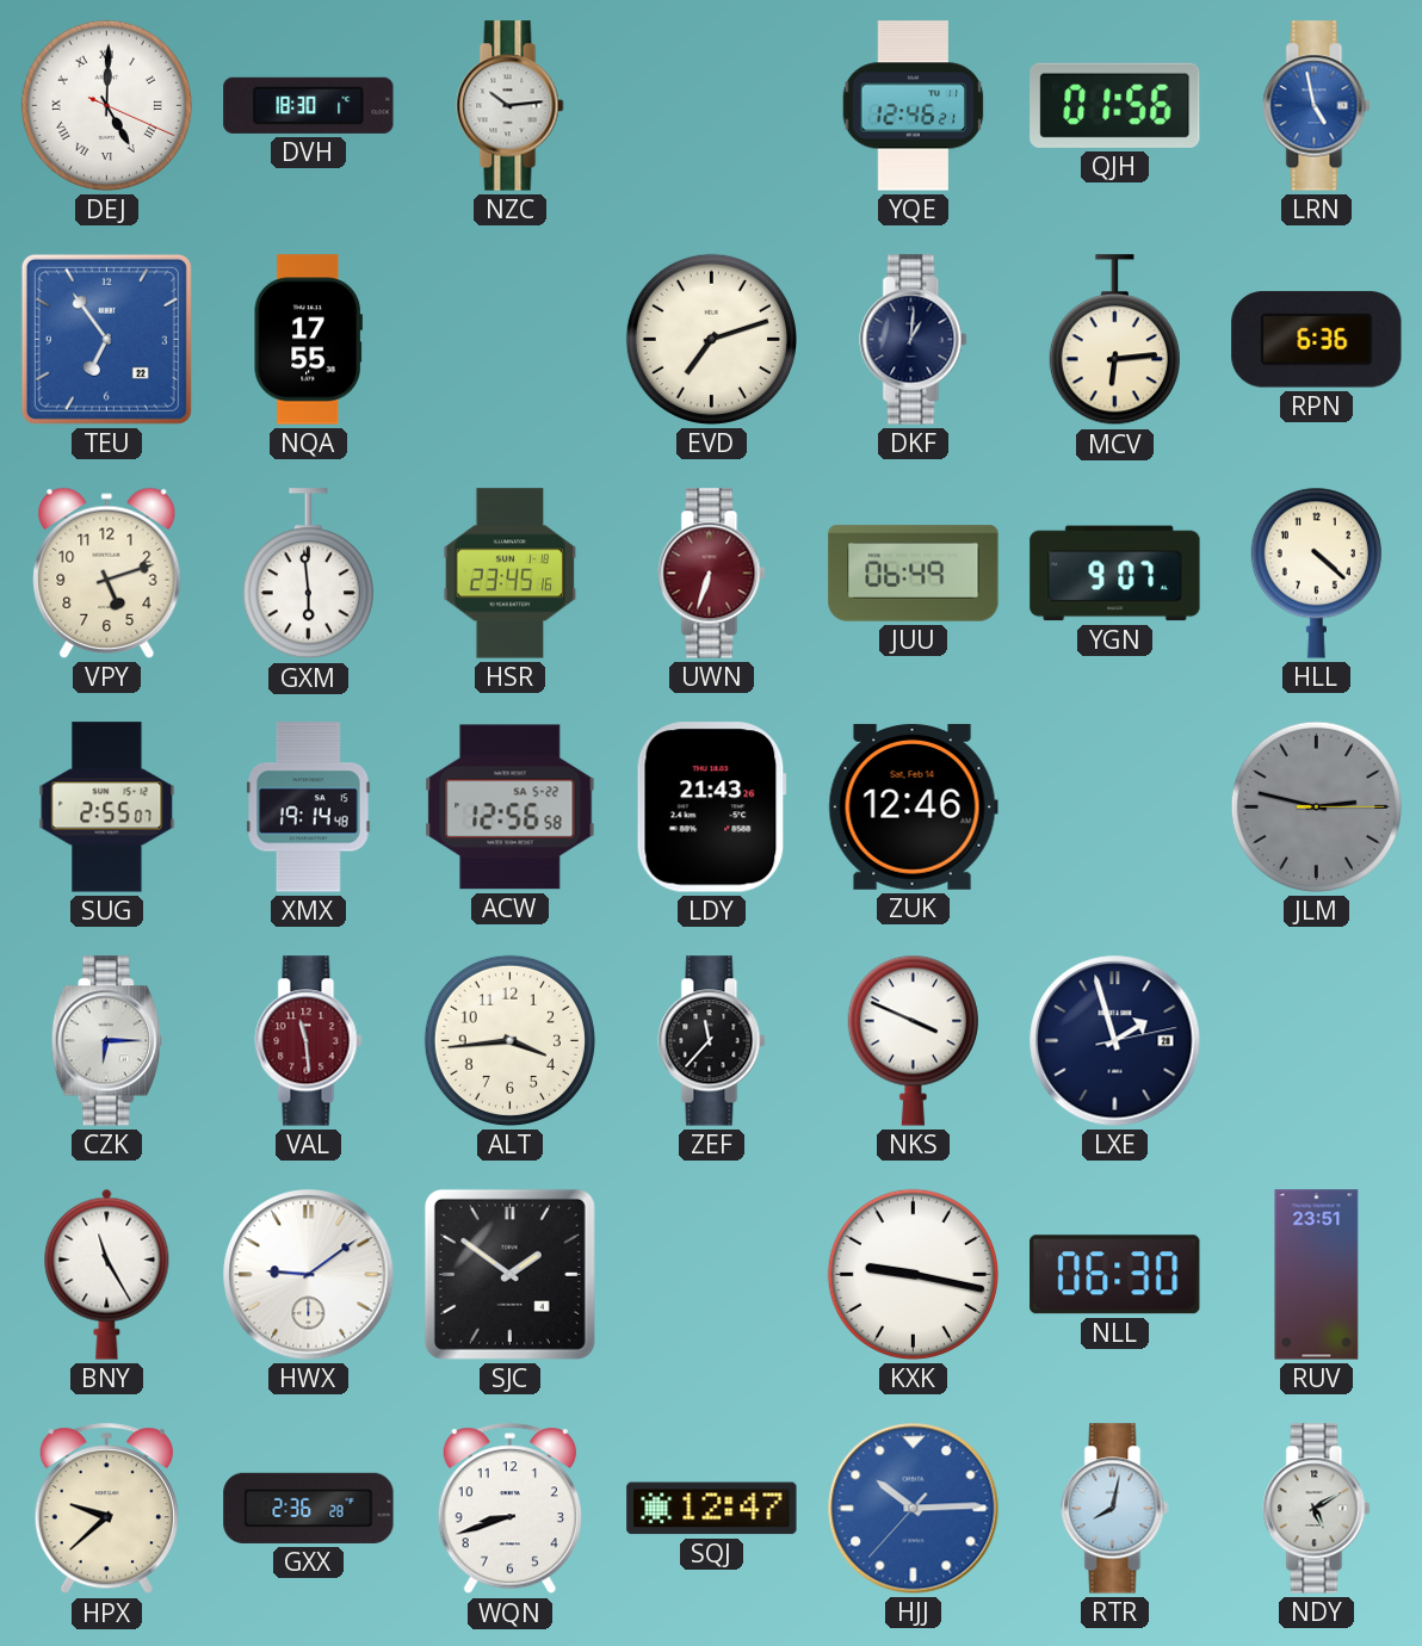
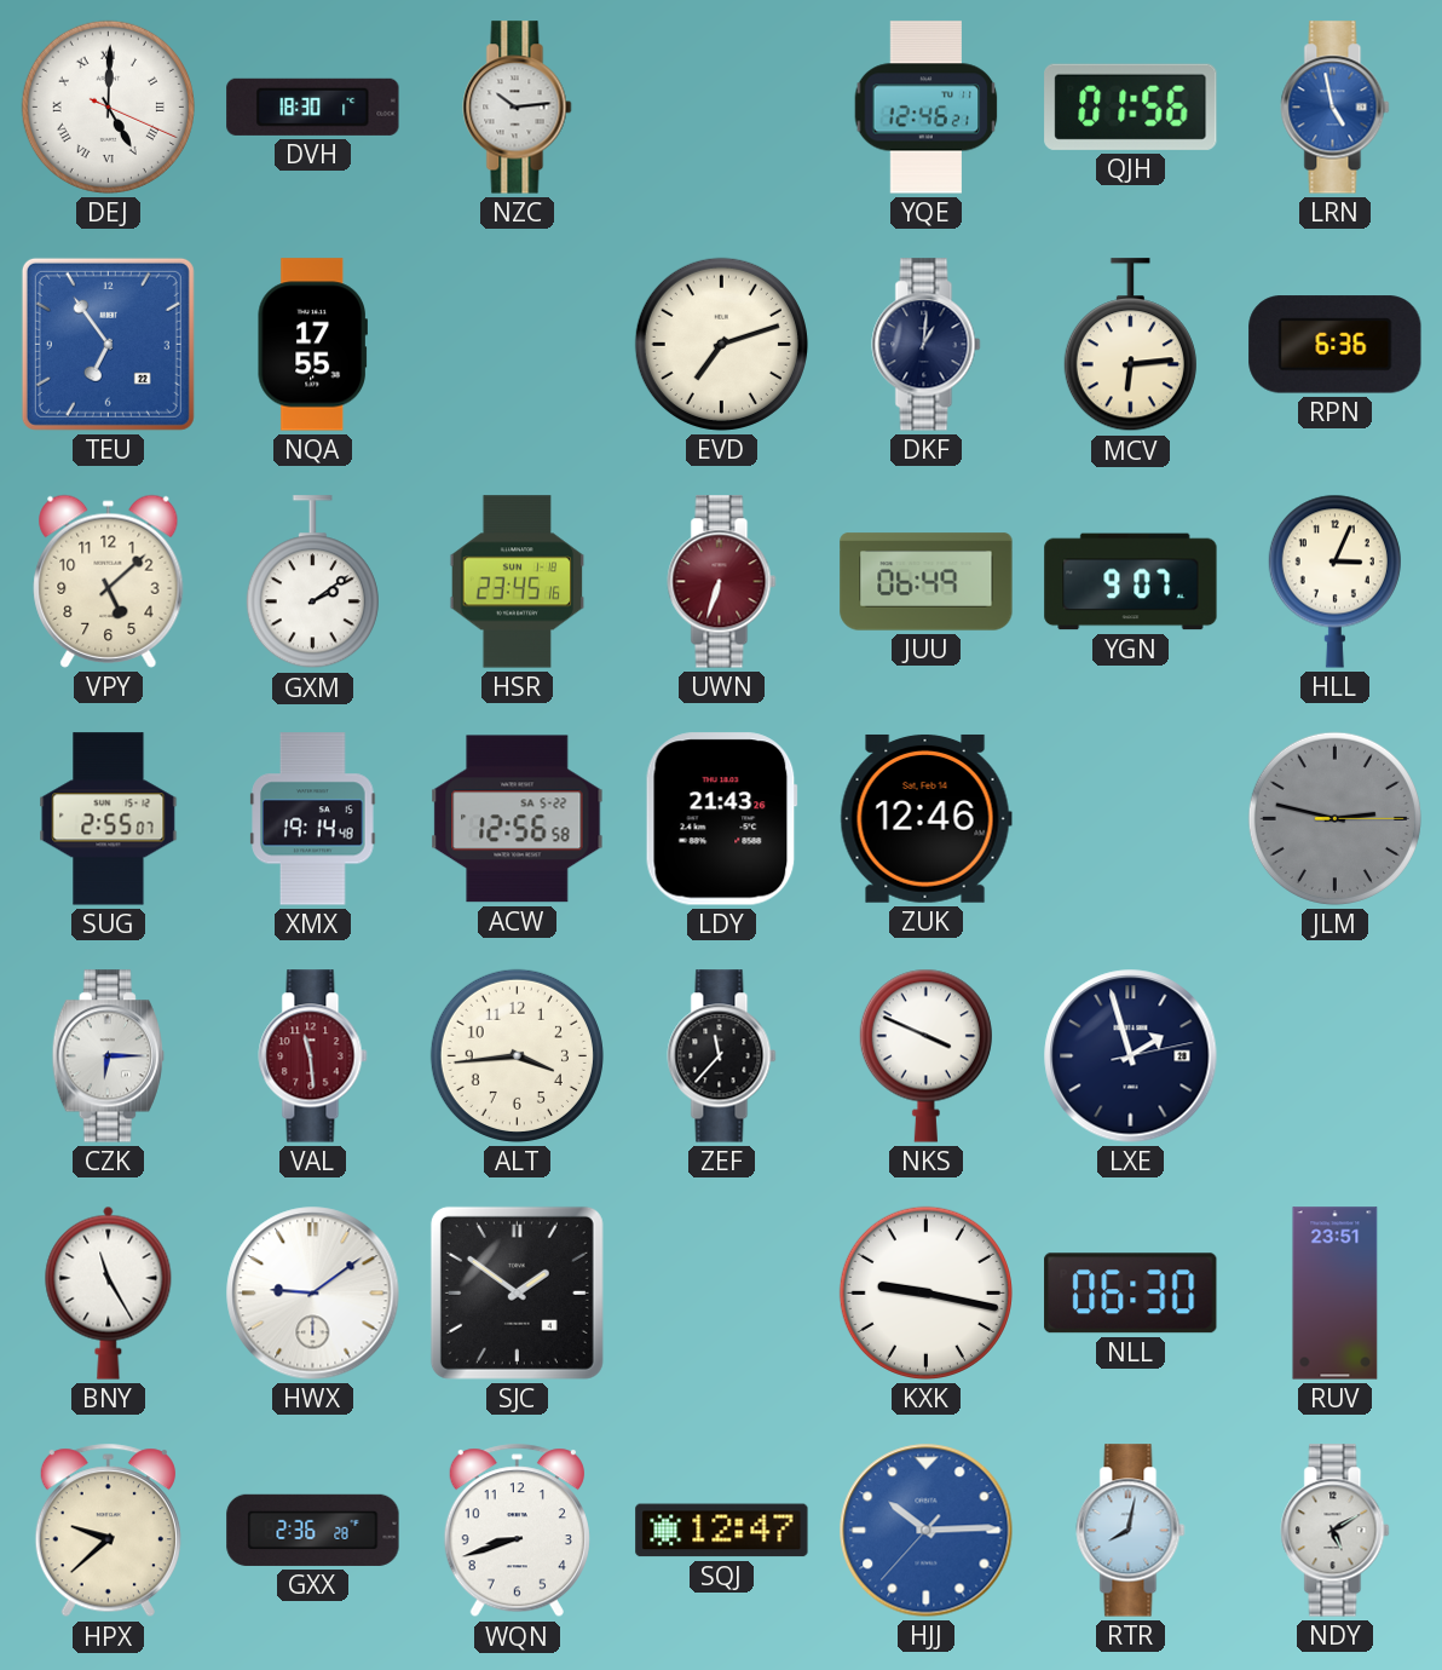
VPY: 5:12 -> 5:08
GXM: 5:59 -> 2:09
HLL: 4:22 -> 3:04
